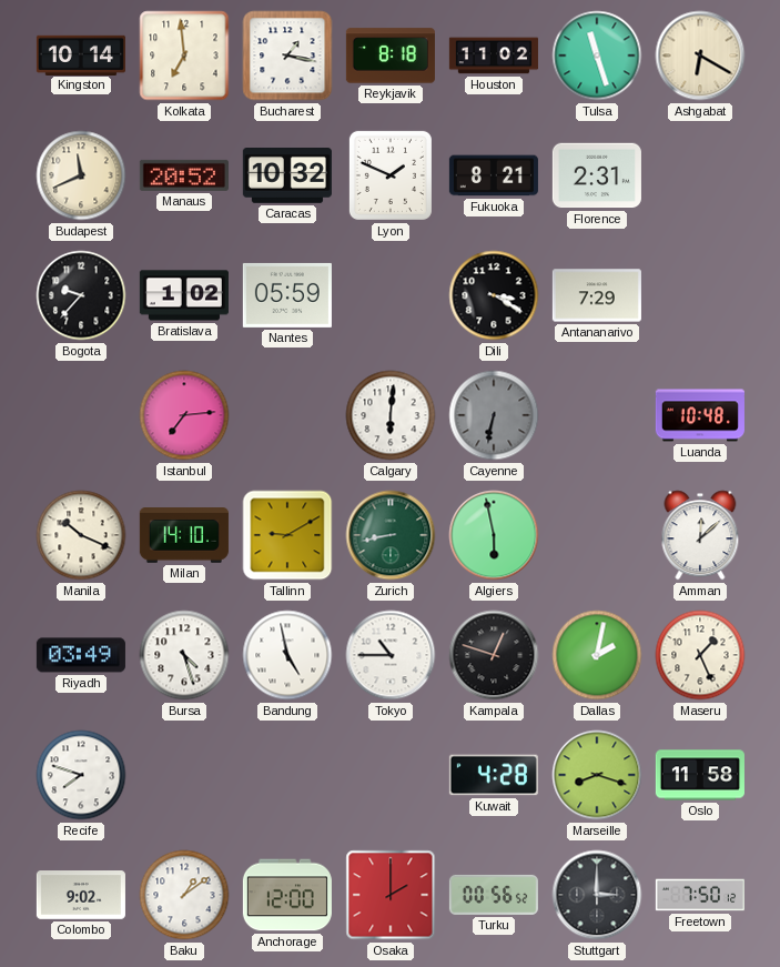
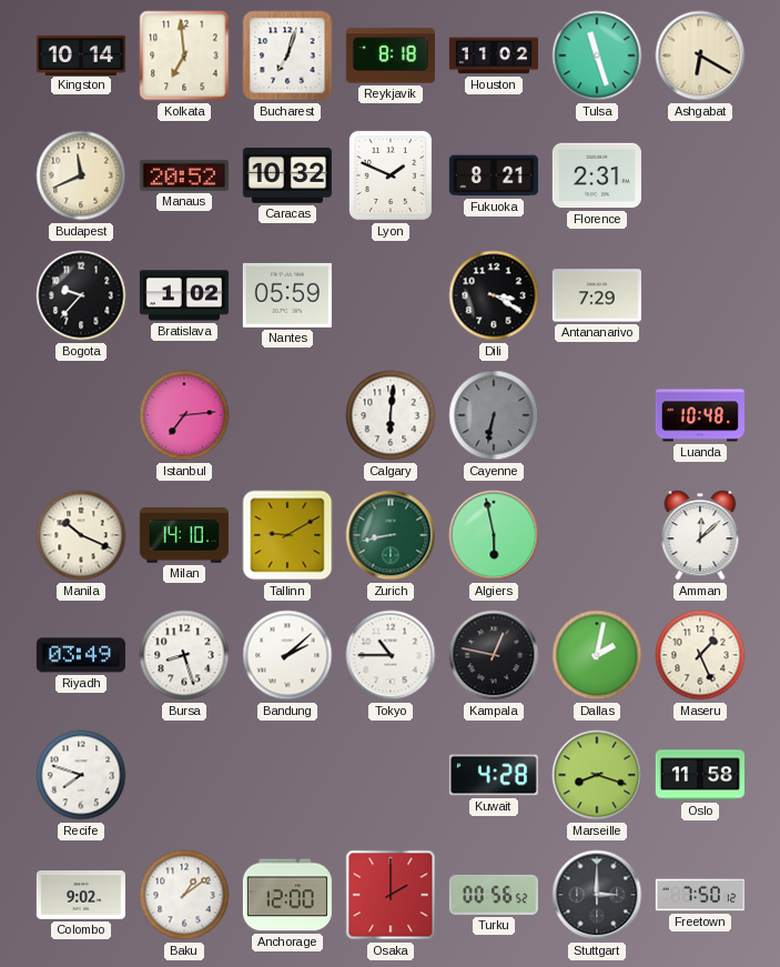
Bucharest: 1:17 -> 7:03
Bursa: 4:27 -> 8:27
Bandung: 4:58 -> 2:08
Kampala: 12:48 -> 12:47
